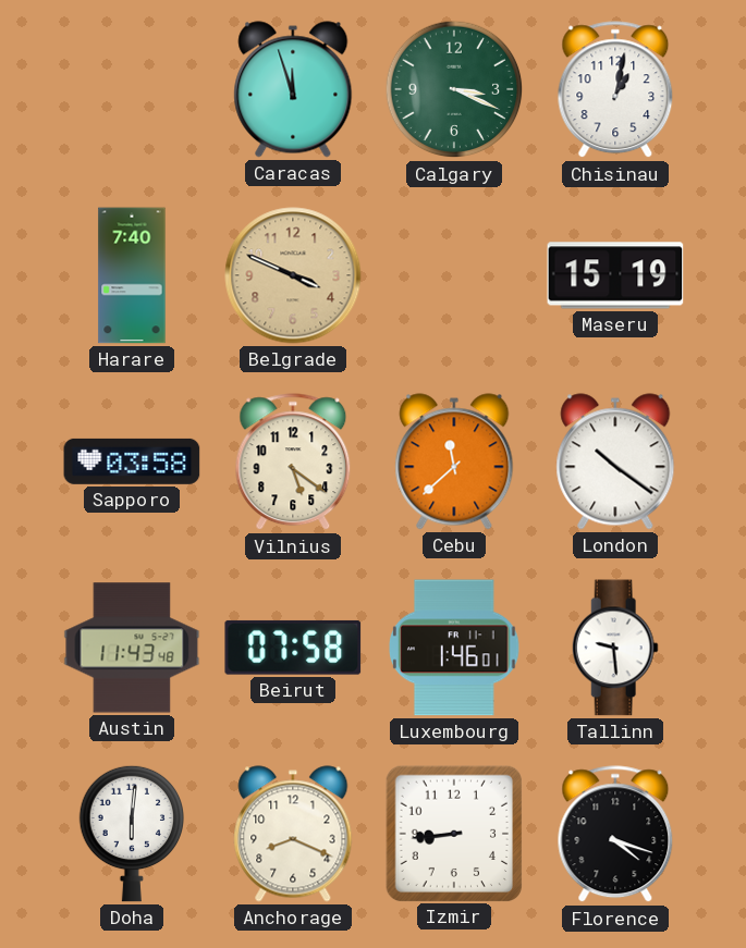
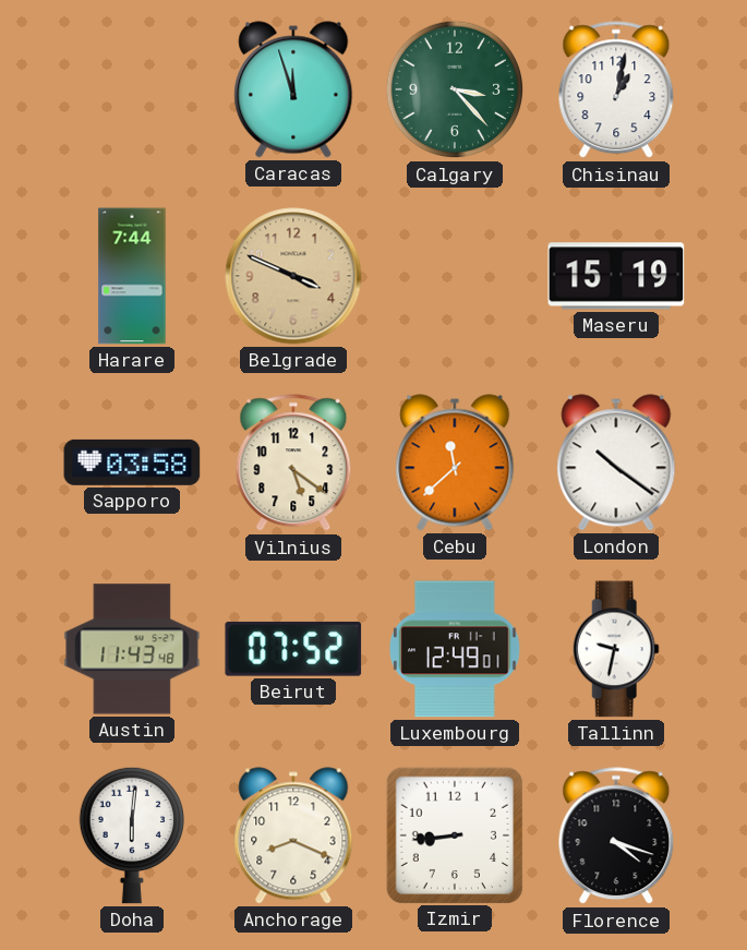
Calgary: 3:19 -> 3:23
Harare: 7:40 -> 7:44
Beirut: 07:58 -> 07:52
Luxembourg: 1:46 -> 12:49
Tallinn: 9:29 -> 9:32
